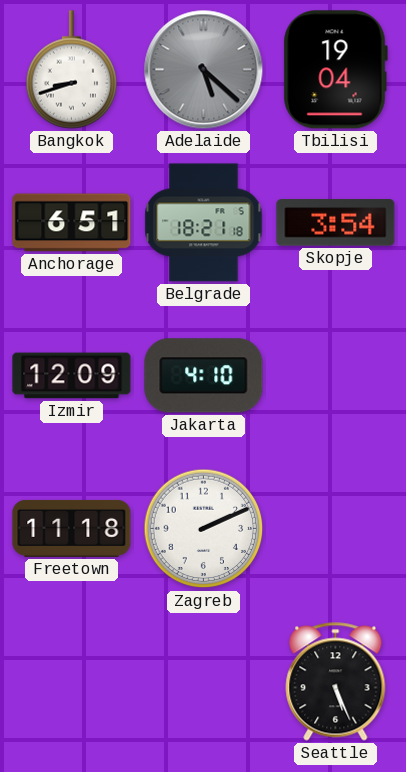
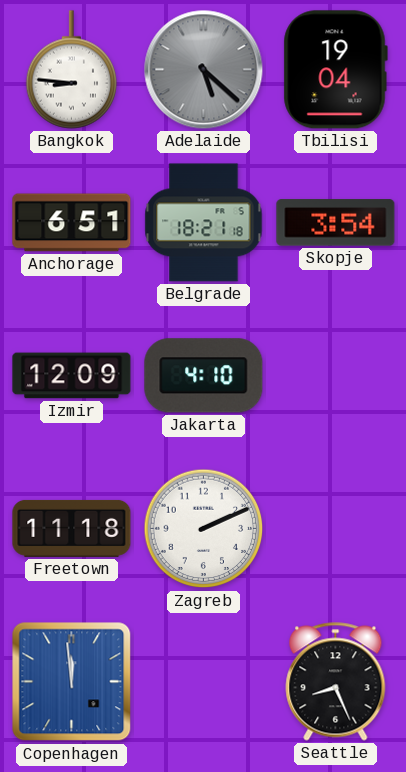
Bangkok: 8:42 -> 8:46
Copenhagen: none -> 11:59
Seattle: 5:26 -> 8:26
